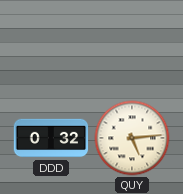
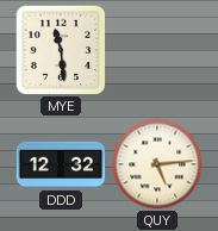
MYE: none -> 11:29
DDD: 0:32 -> 12:32
